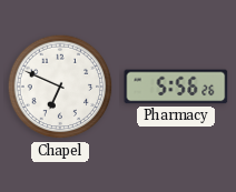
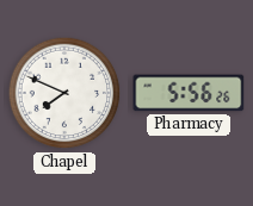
Chapel: 6:49 -> 7:49
